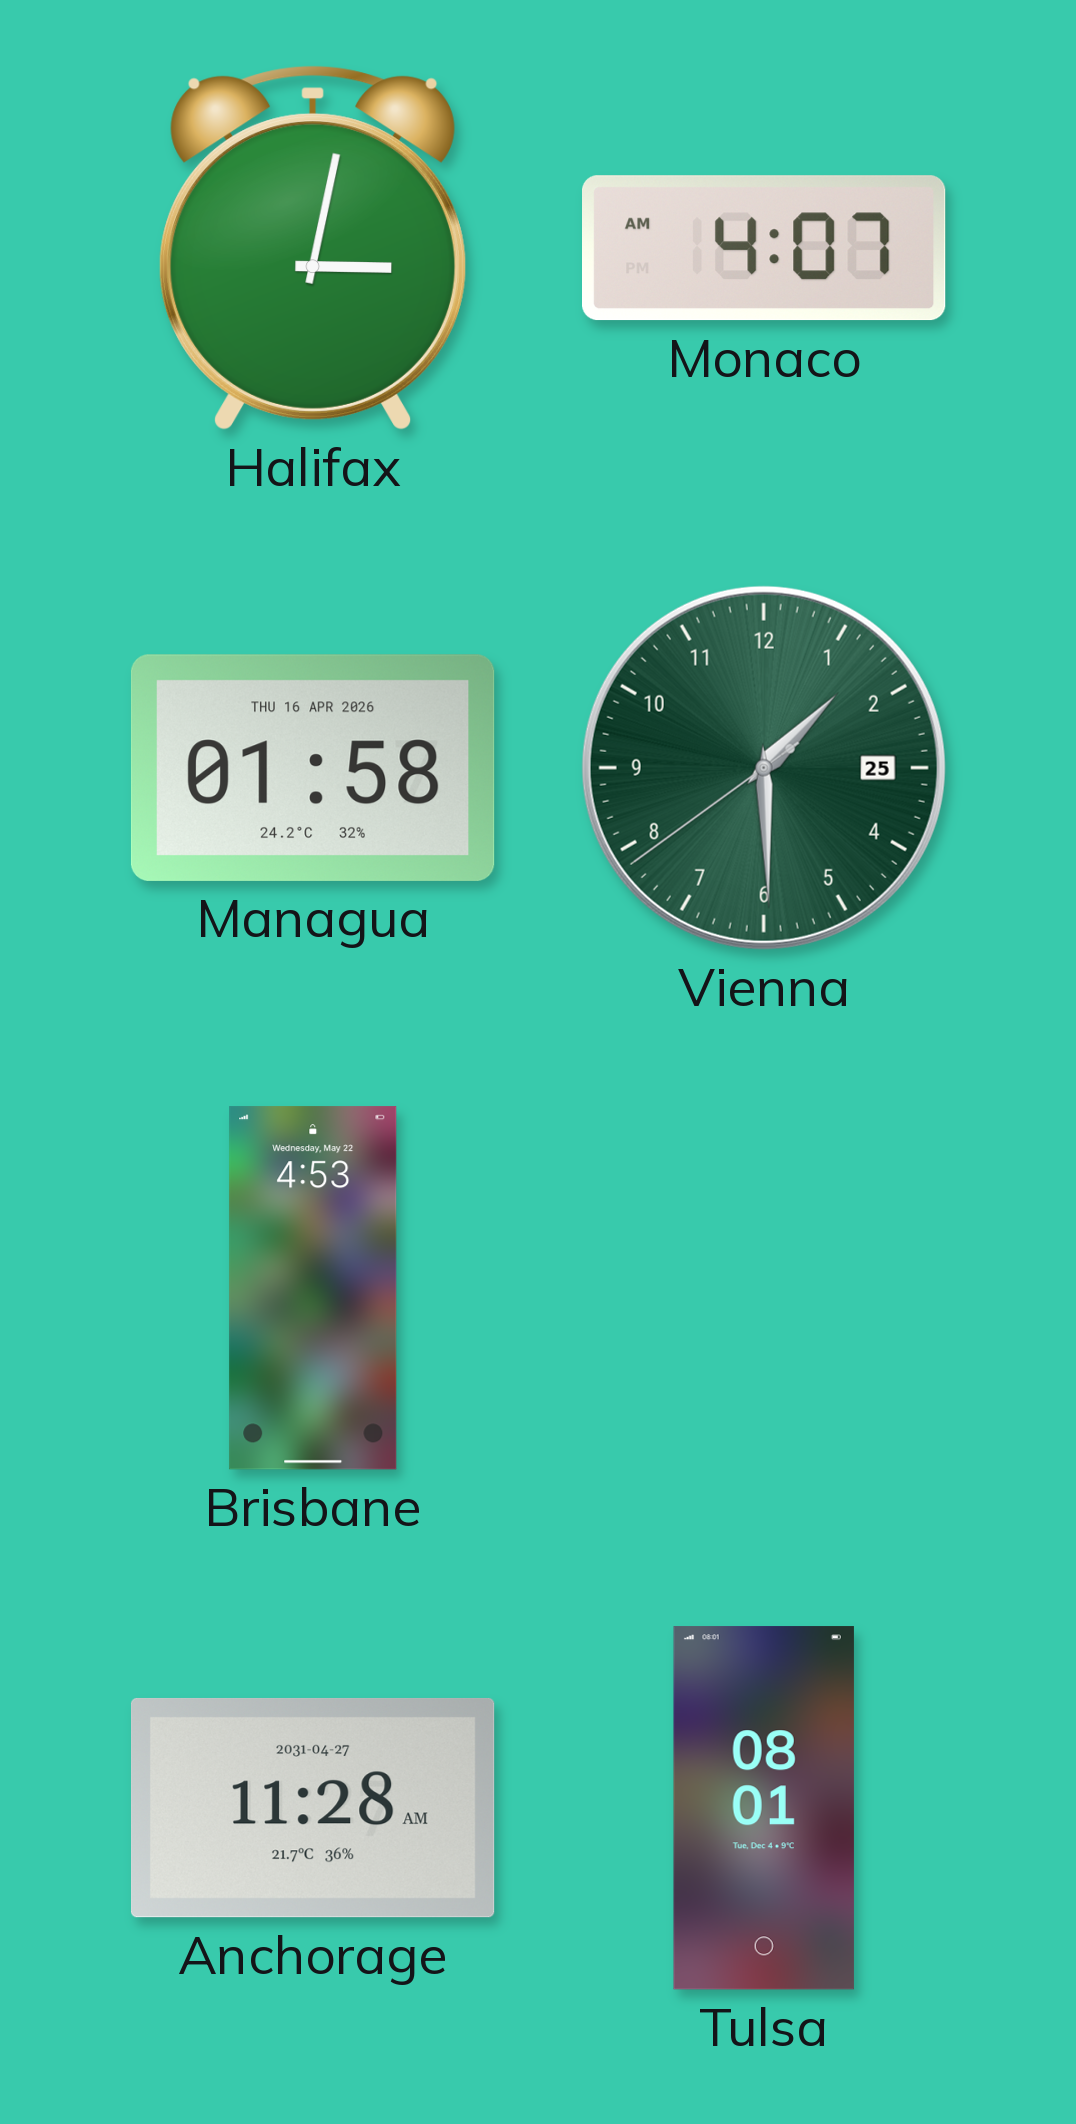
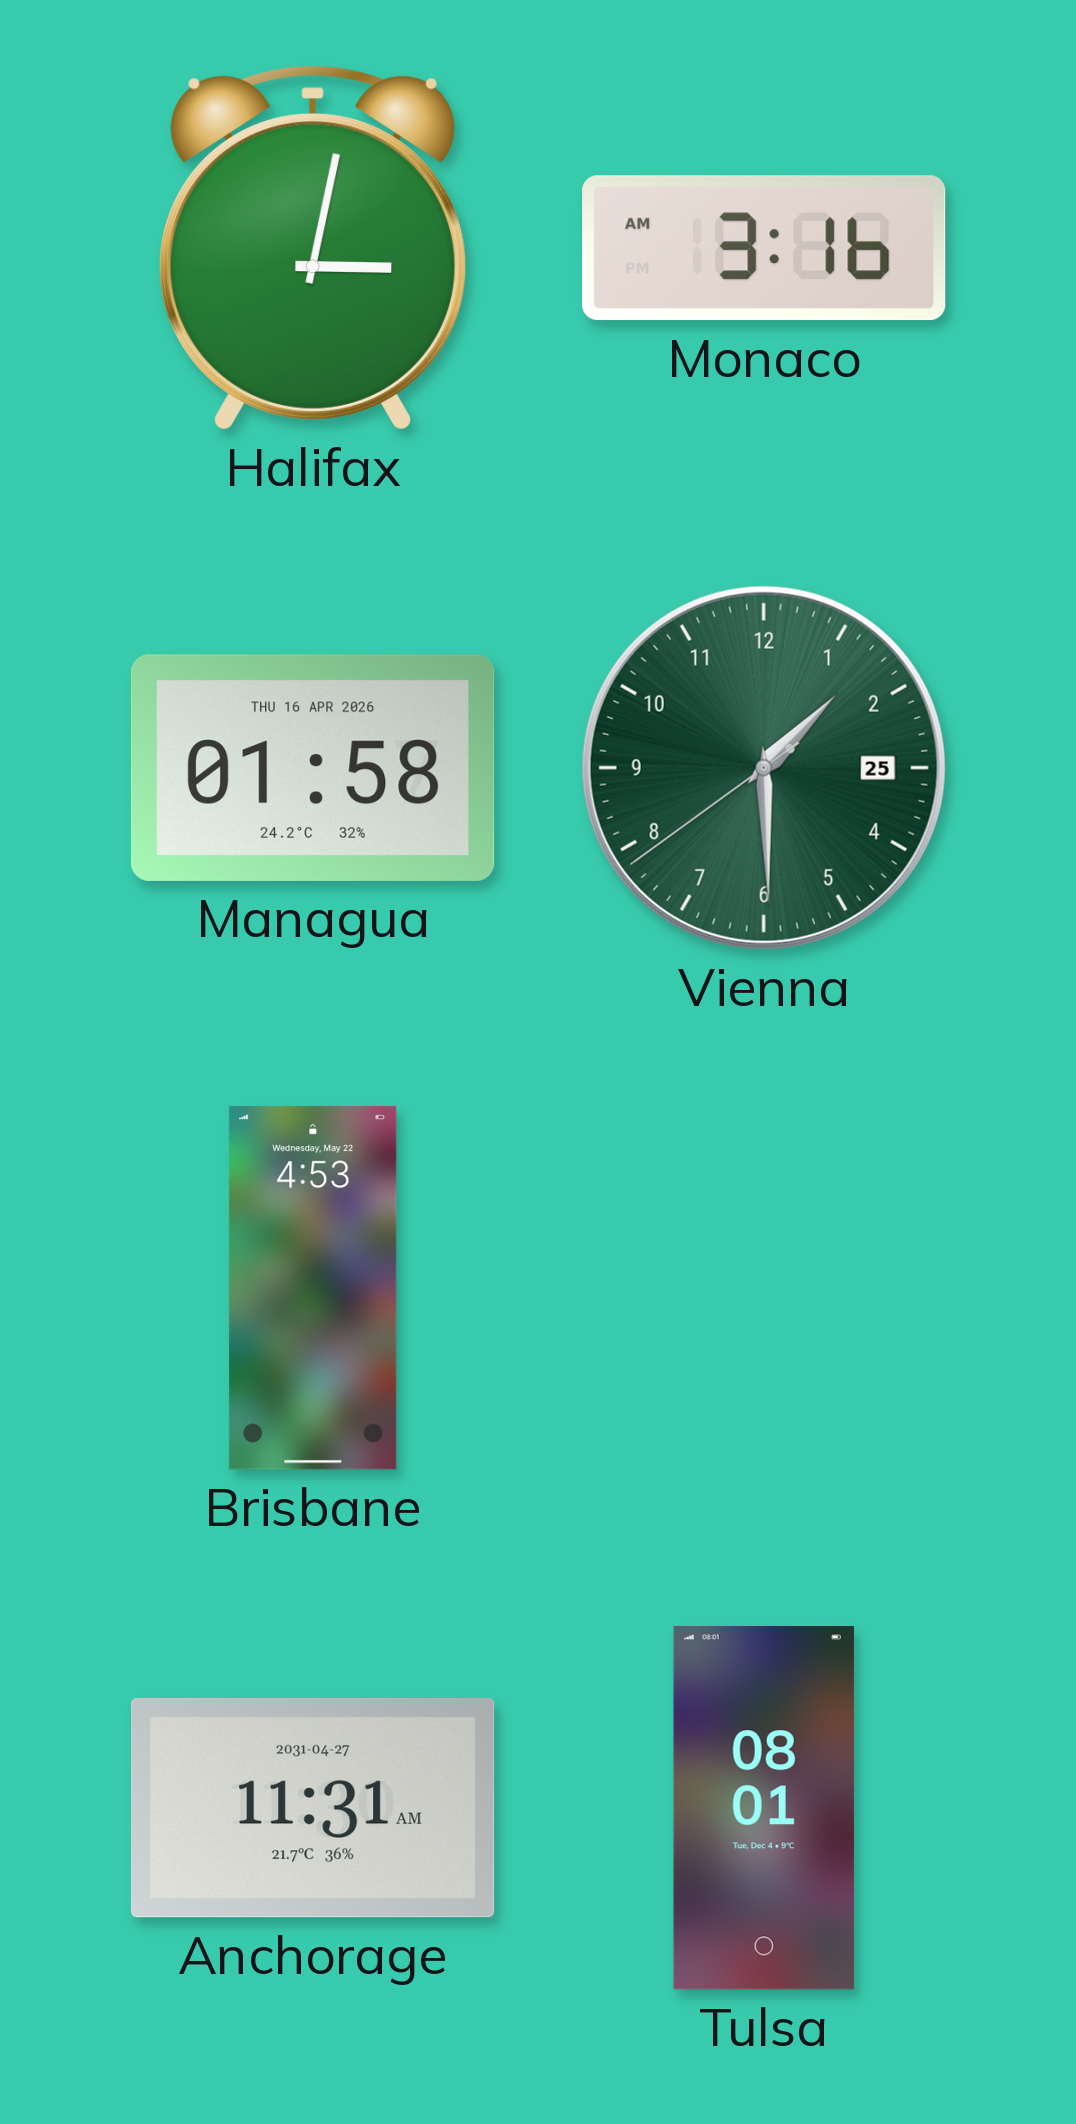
Monaco: 4:07 -> 3:16
Anchorage: 11:28 -> 11:31
